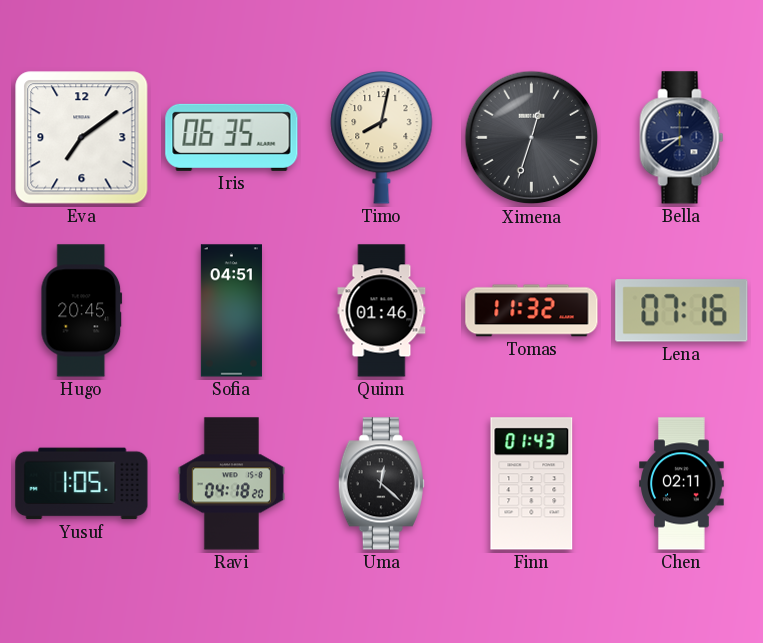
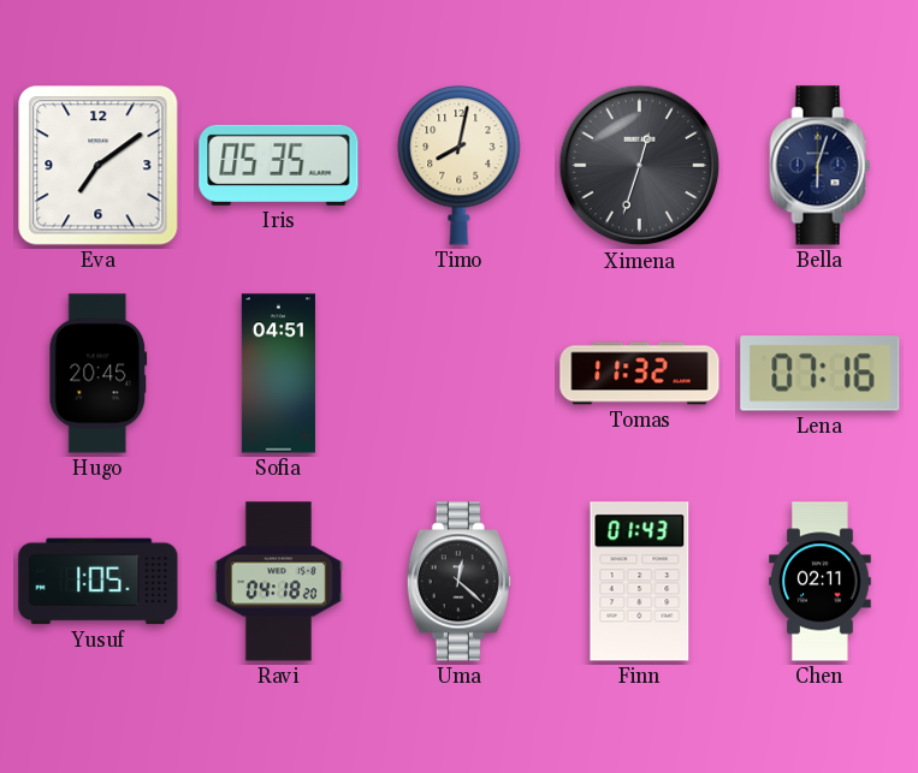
Iris: 06:35 -> 05:35
Bella: 8:39 -> 6:03
Quinn: 01:46 -> none
